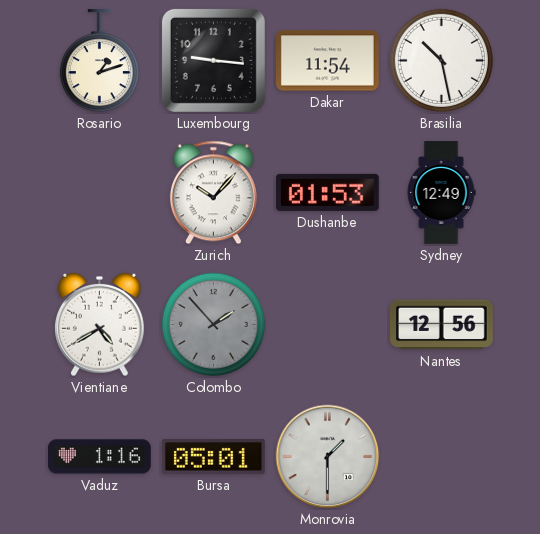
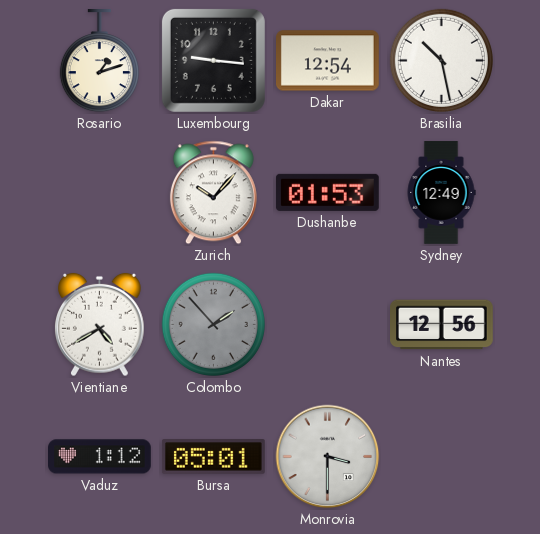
Dakar: 11:54 -> 12:54
Vaduz: 1:16 -> 1:12
Monrovia: 1:30 -> 3:30
